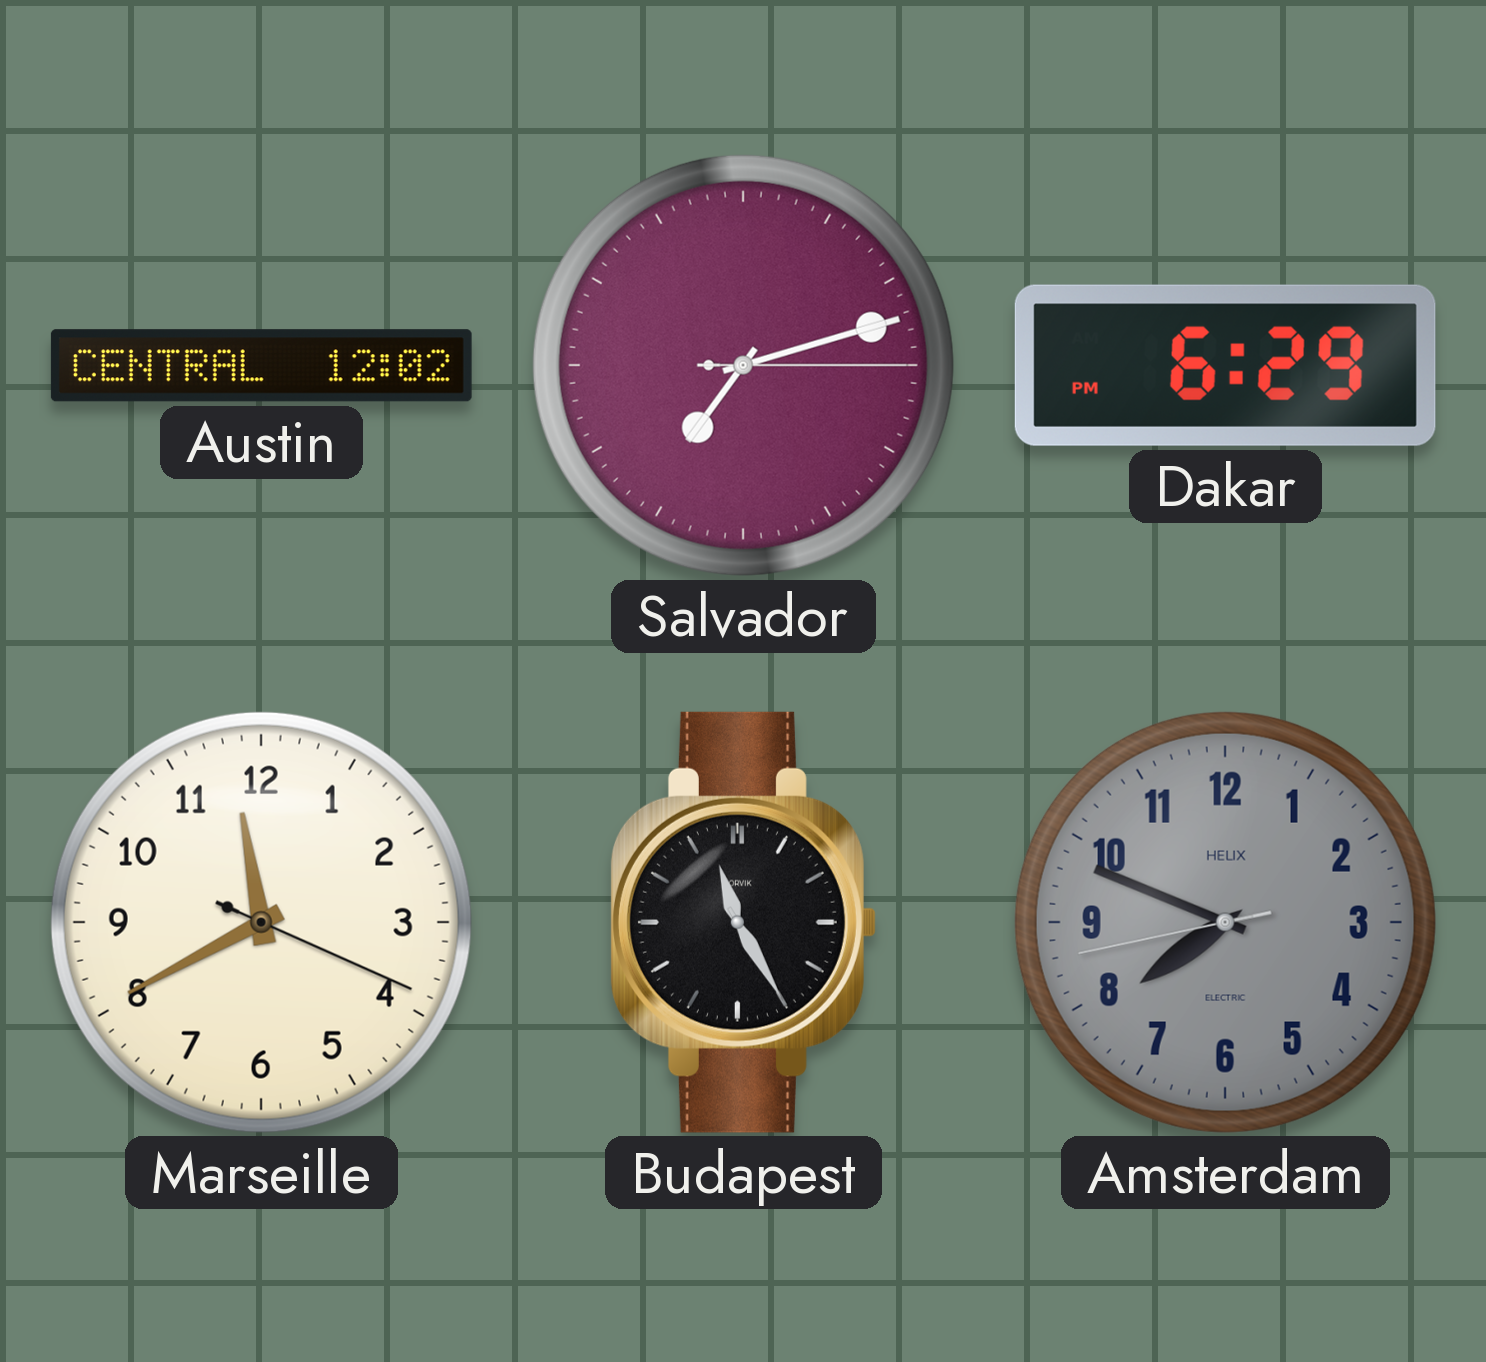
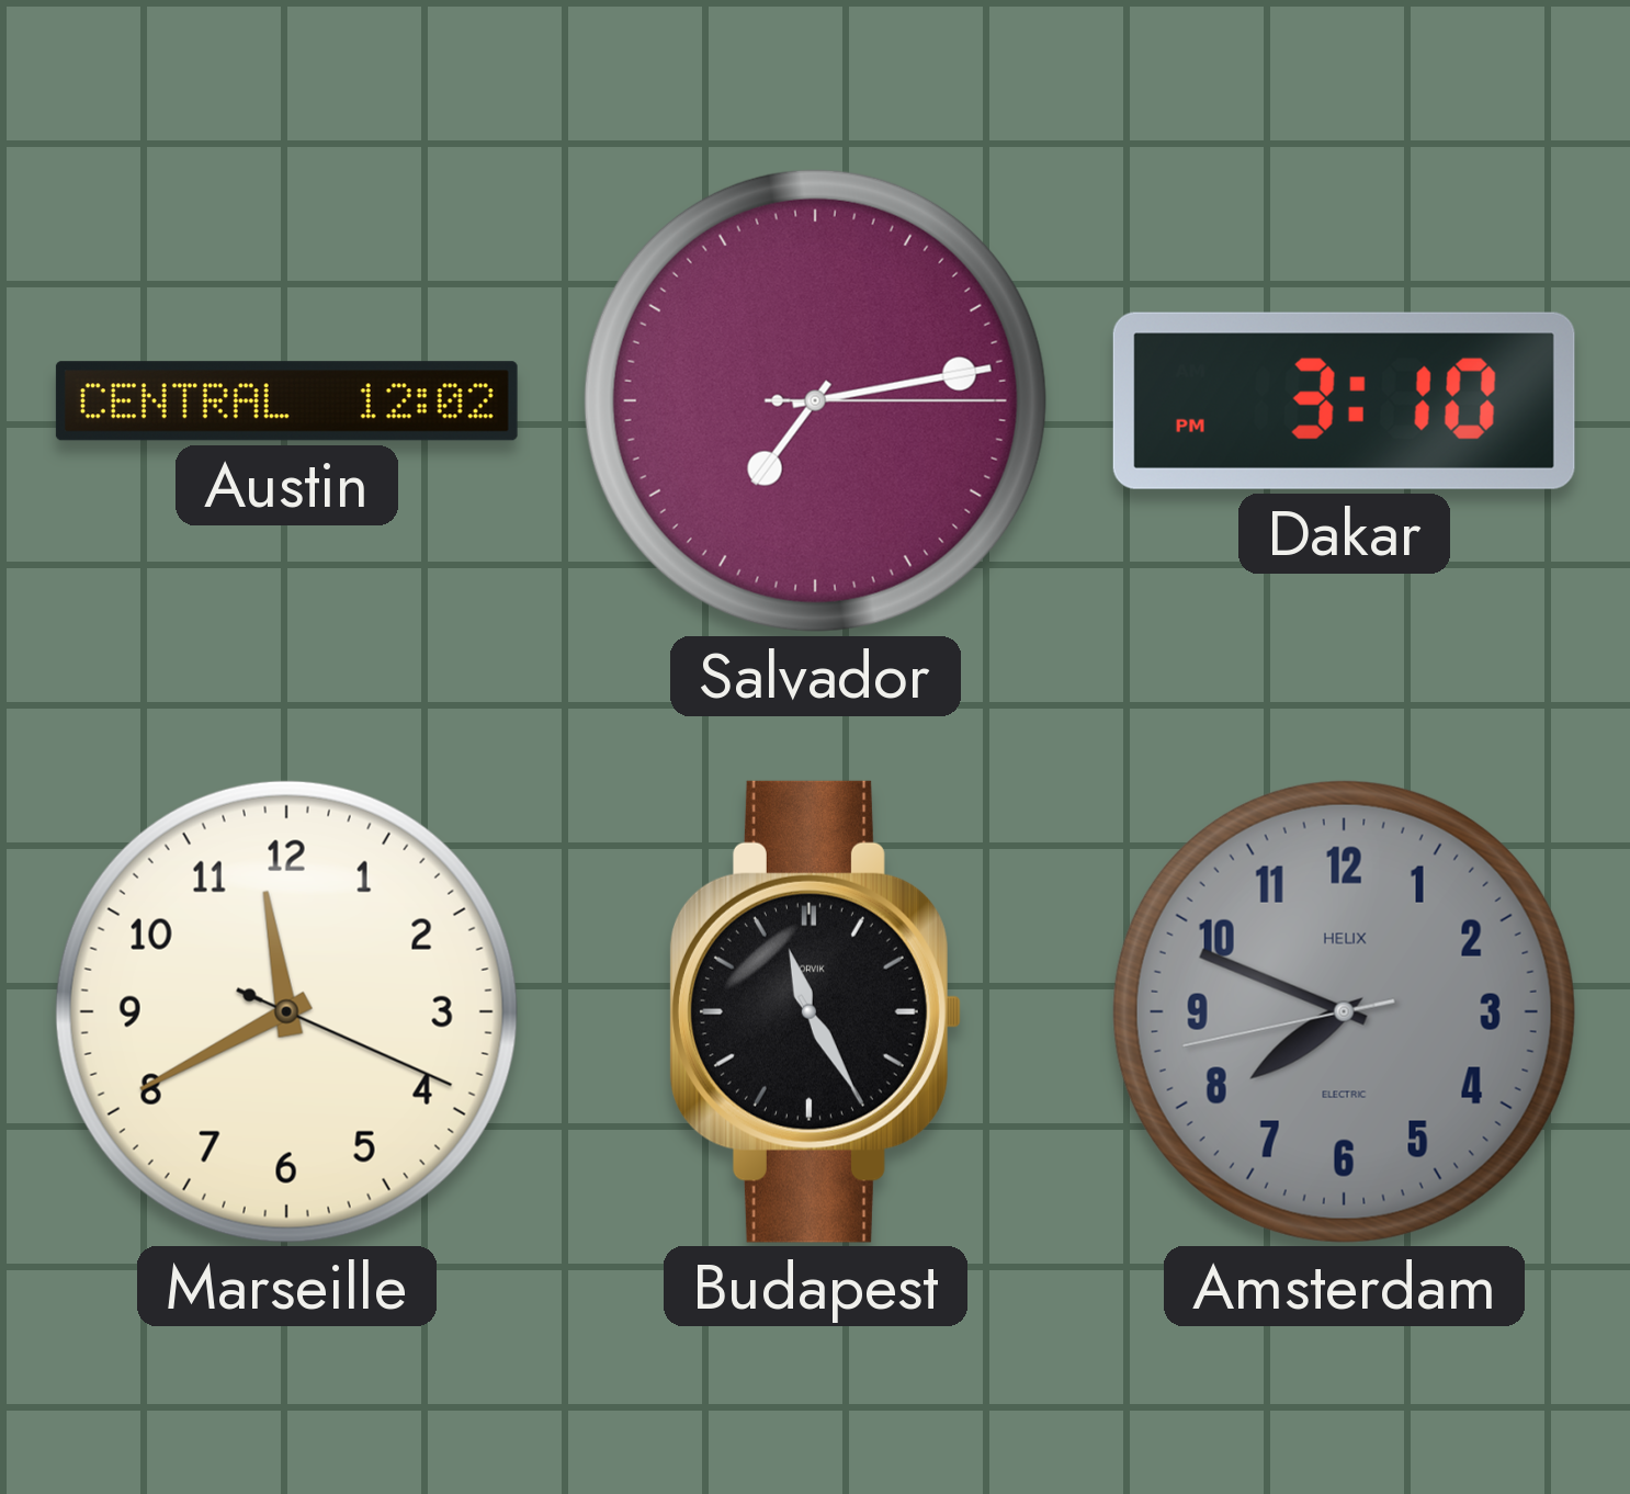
Salvador: 7:12 -> 7:13
Dakar: 6:29 -> 3:10
